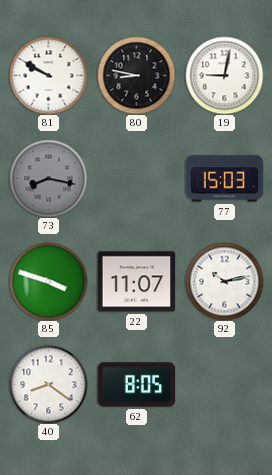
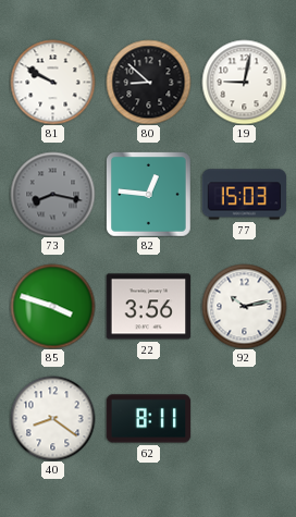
80: 8:47 -> 8:52
82: none -> 12:46
22: 11:07 -> 3:56
62: 8:05 -> 8:11
